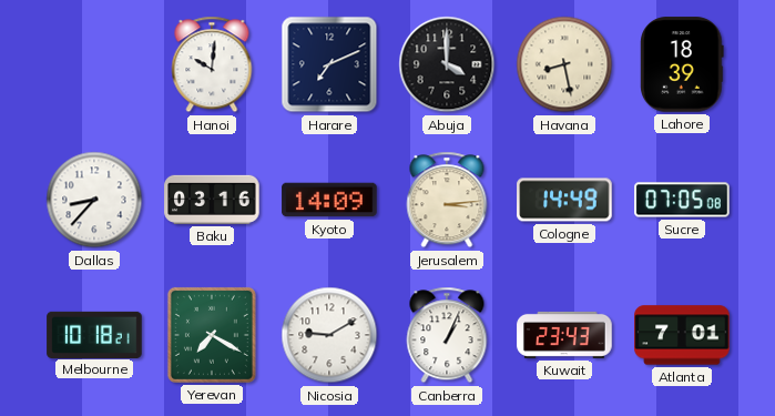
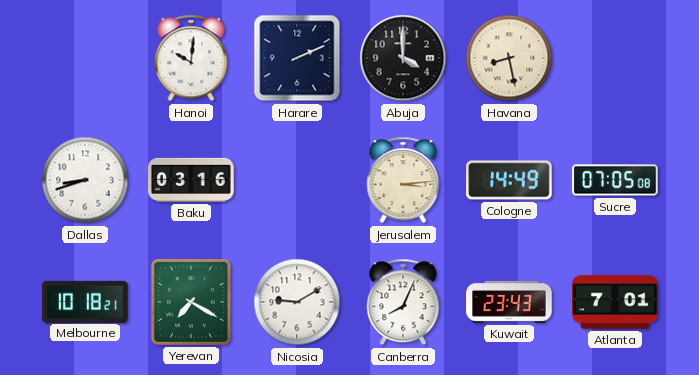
Harare: 7:11 -> 2:11
Lahore: 18:39 -> none
Dallas: 8:37 -> 8:42
Kyoto: 14:09 -> none
Canberra: 1:04 -> 8:04
